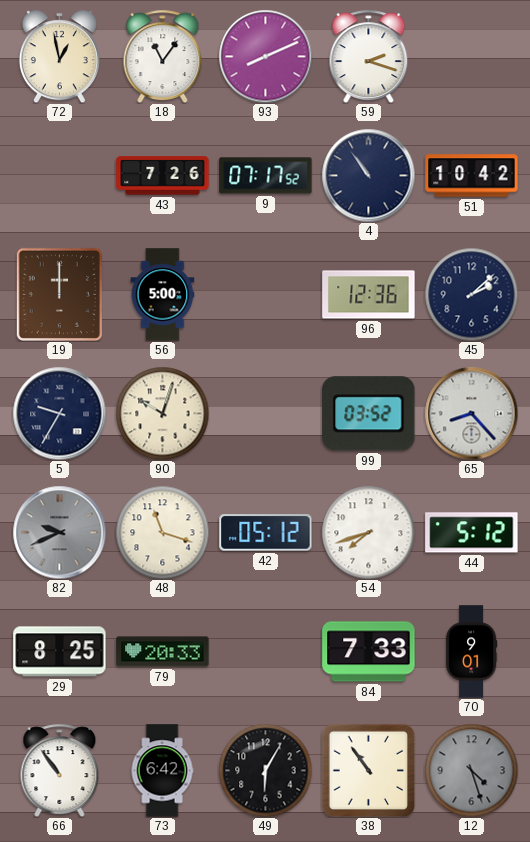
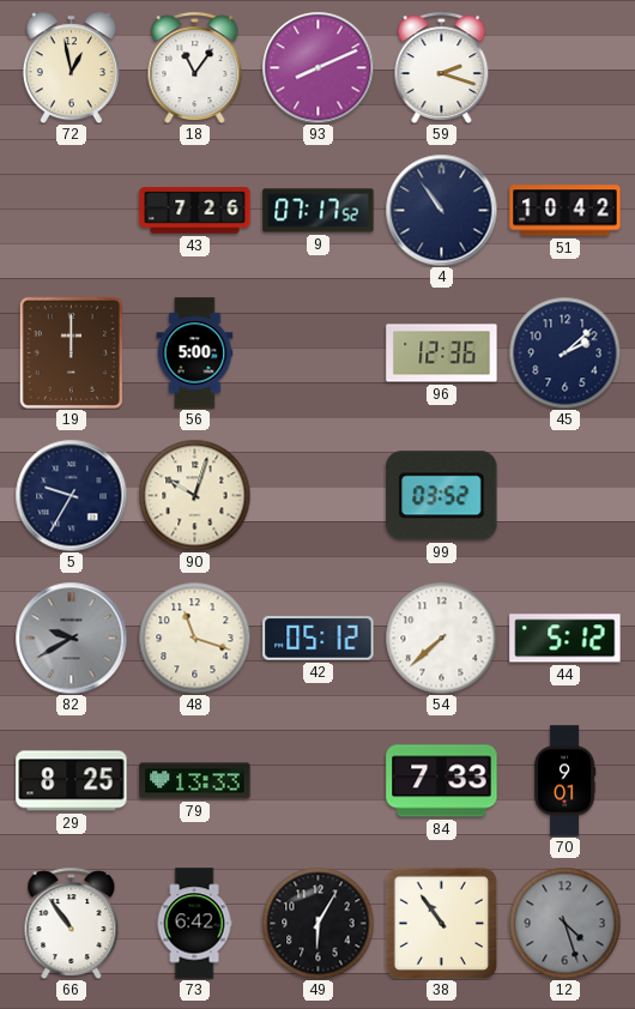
65: 8:23 -> none
82: 9:41 -> 9:40
54: 7:42 -> 7:38
79: 20:33 -> 13:33
